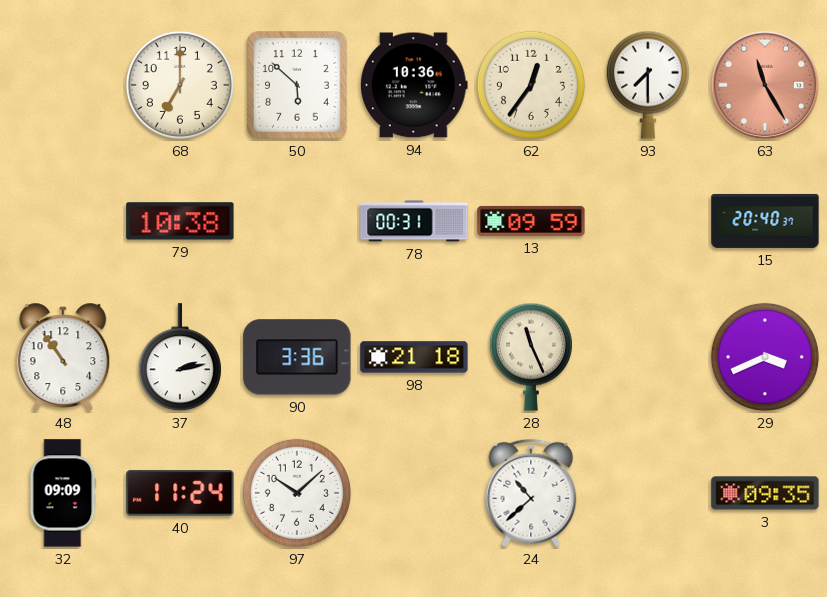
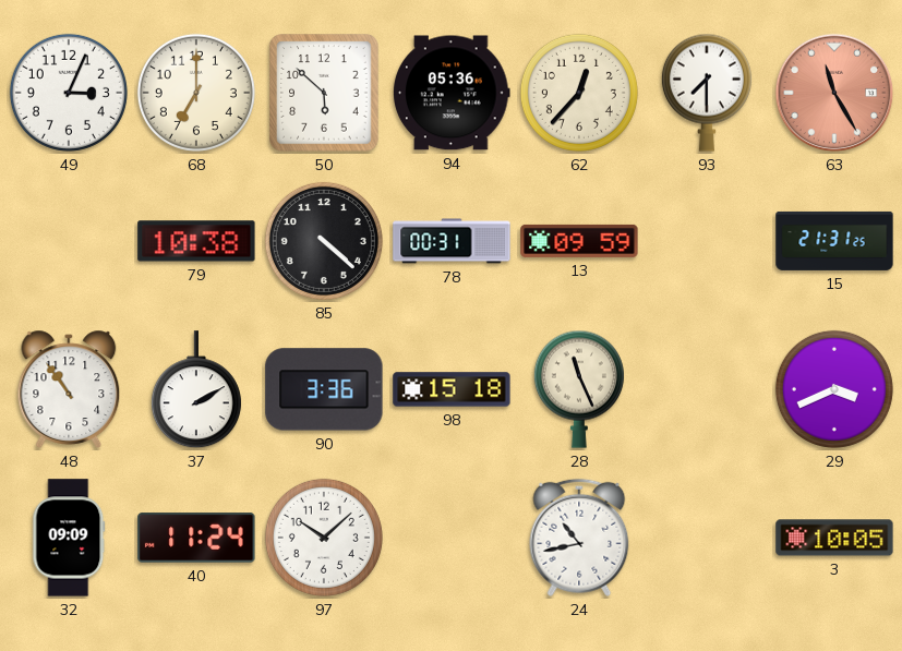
49: none -> 3:04
94: 10:36 -> 05:36
62: 12:36 -> 12:37
85: none -> 4:22
15: 20:40 -> 21:31
37: 2:13 -> 2:10
98: 21:18 -> 15:18
24: 10:38 -> 10:43
3: 09:35 -> 10:05
